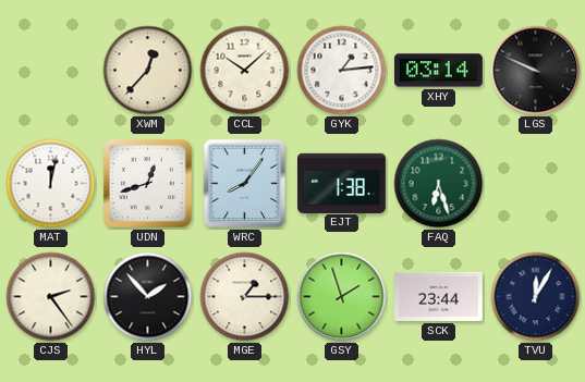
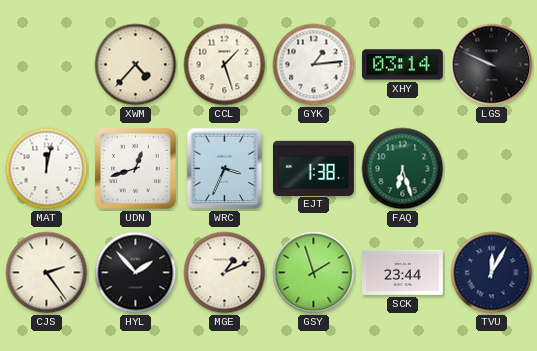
XWM: 12:37 -> 4:37
CCL: 10:08 -> 1:27
WRC: 8:06 -> 3:34
MGE: 1:15 -> 1:11
